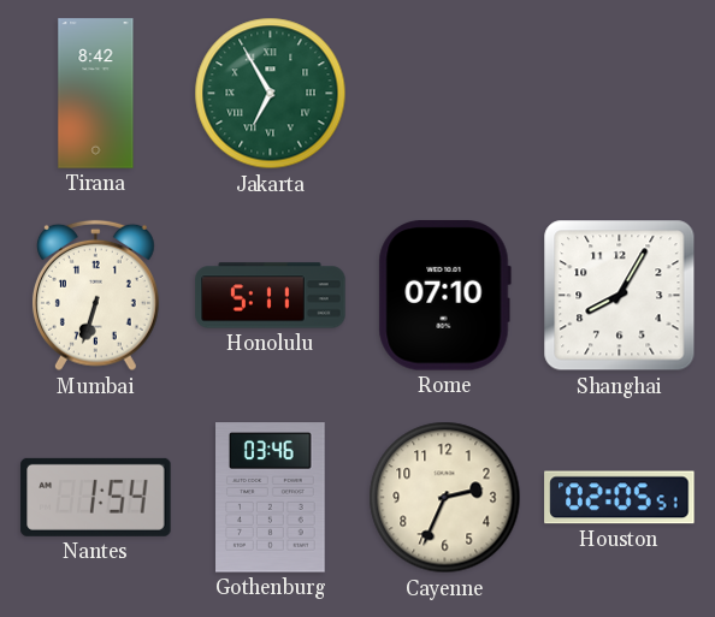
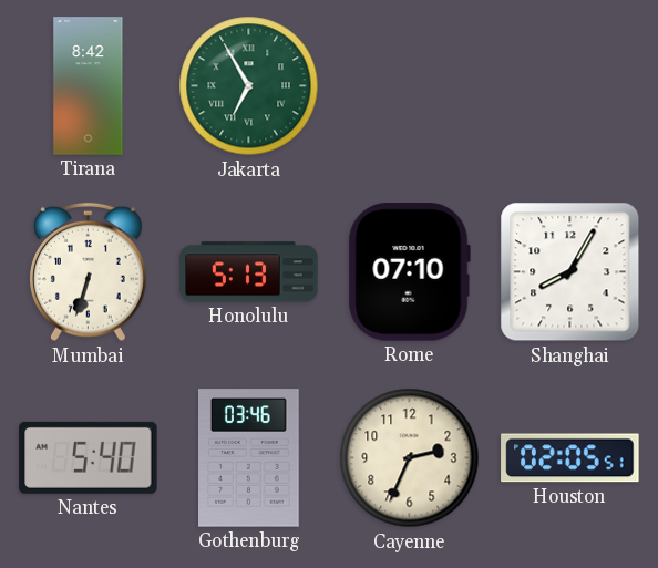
Honolulu: 5:11 -> 5:13
Nantes: 1:54 -> 5:40
